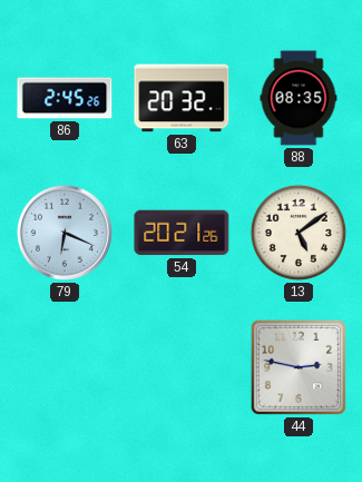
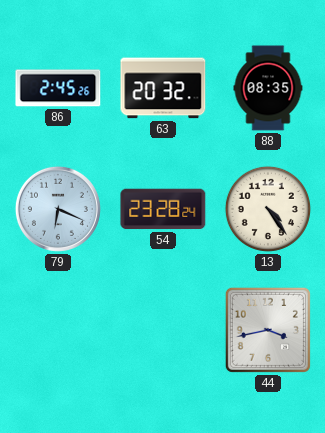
54: 20:21 -> 23:28
13: 5:09 -> 4:24
44: 2:47 -> 3:43
